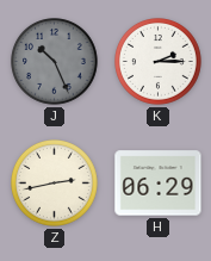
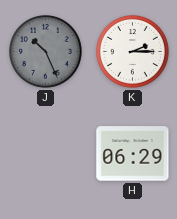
Z: 2:43 -> none
